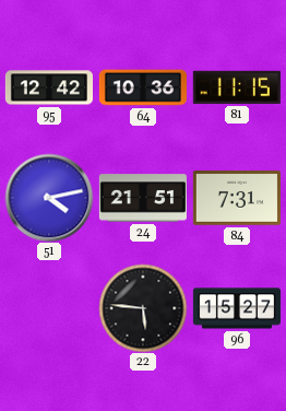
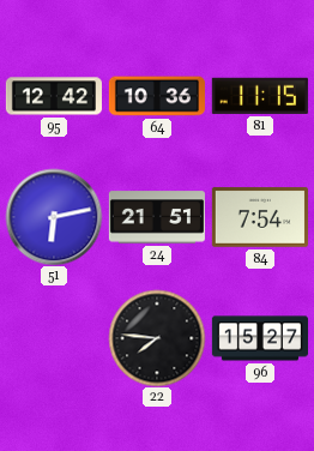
51: 4:13 -> 6:13
84: 7:31 -> 7:54
22: 5:46 -> 7:46
